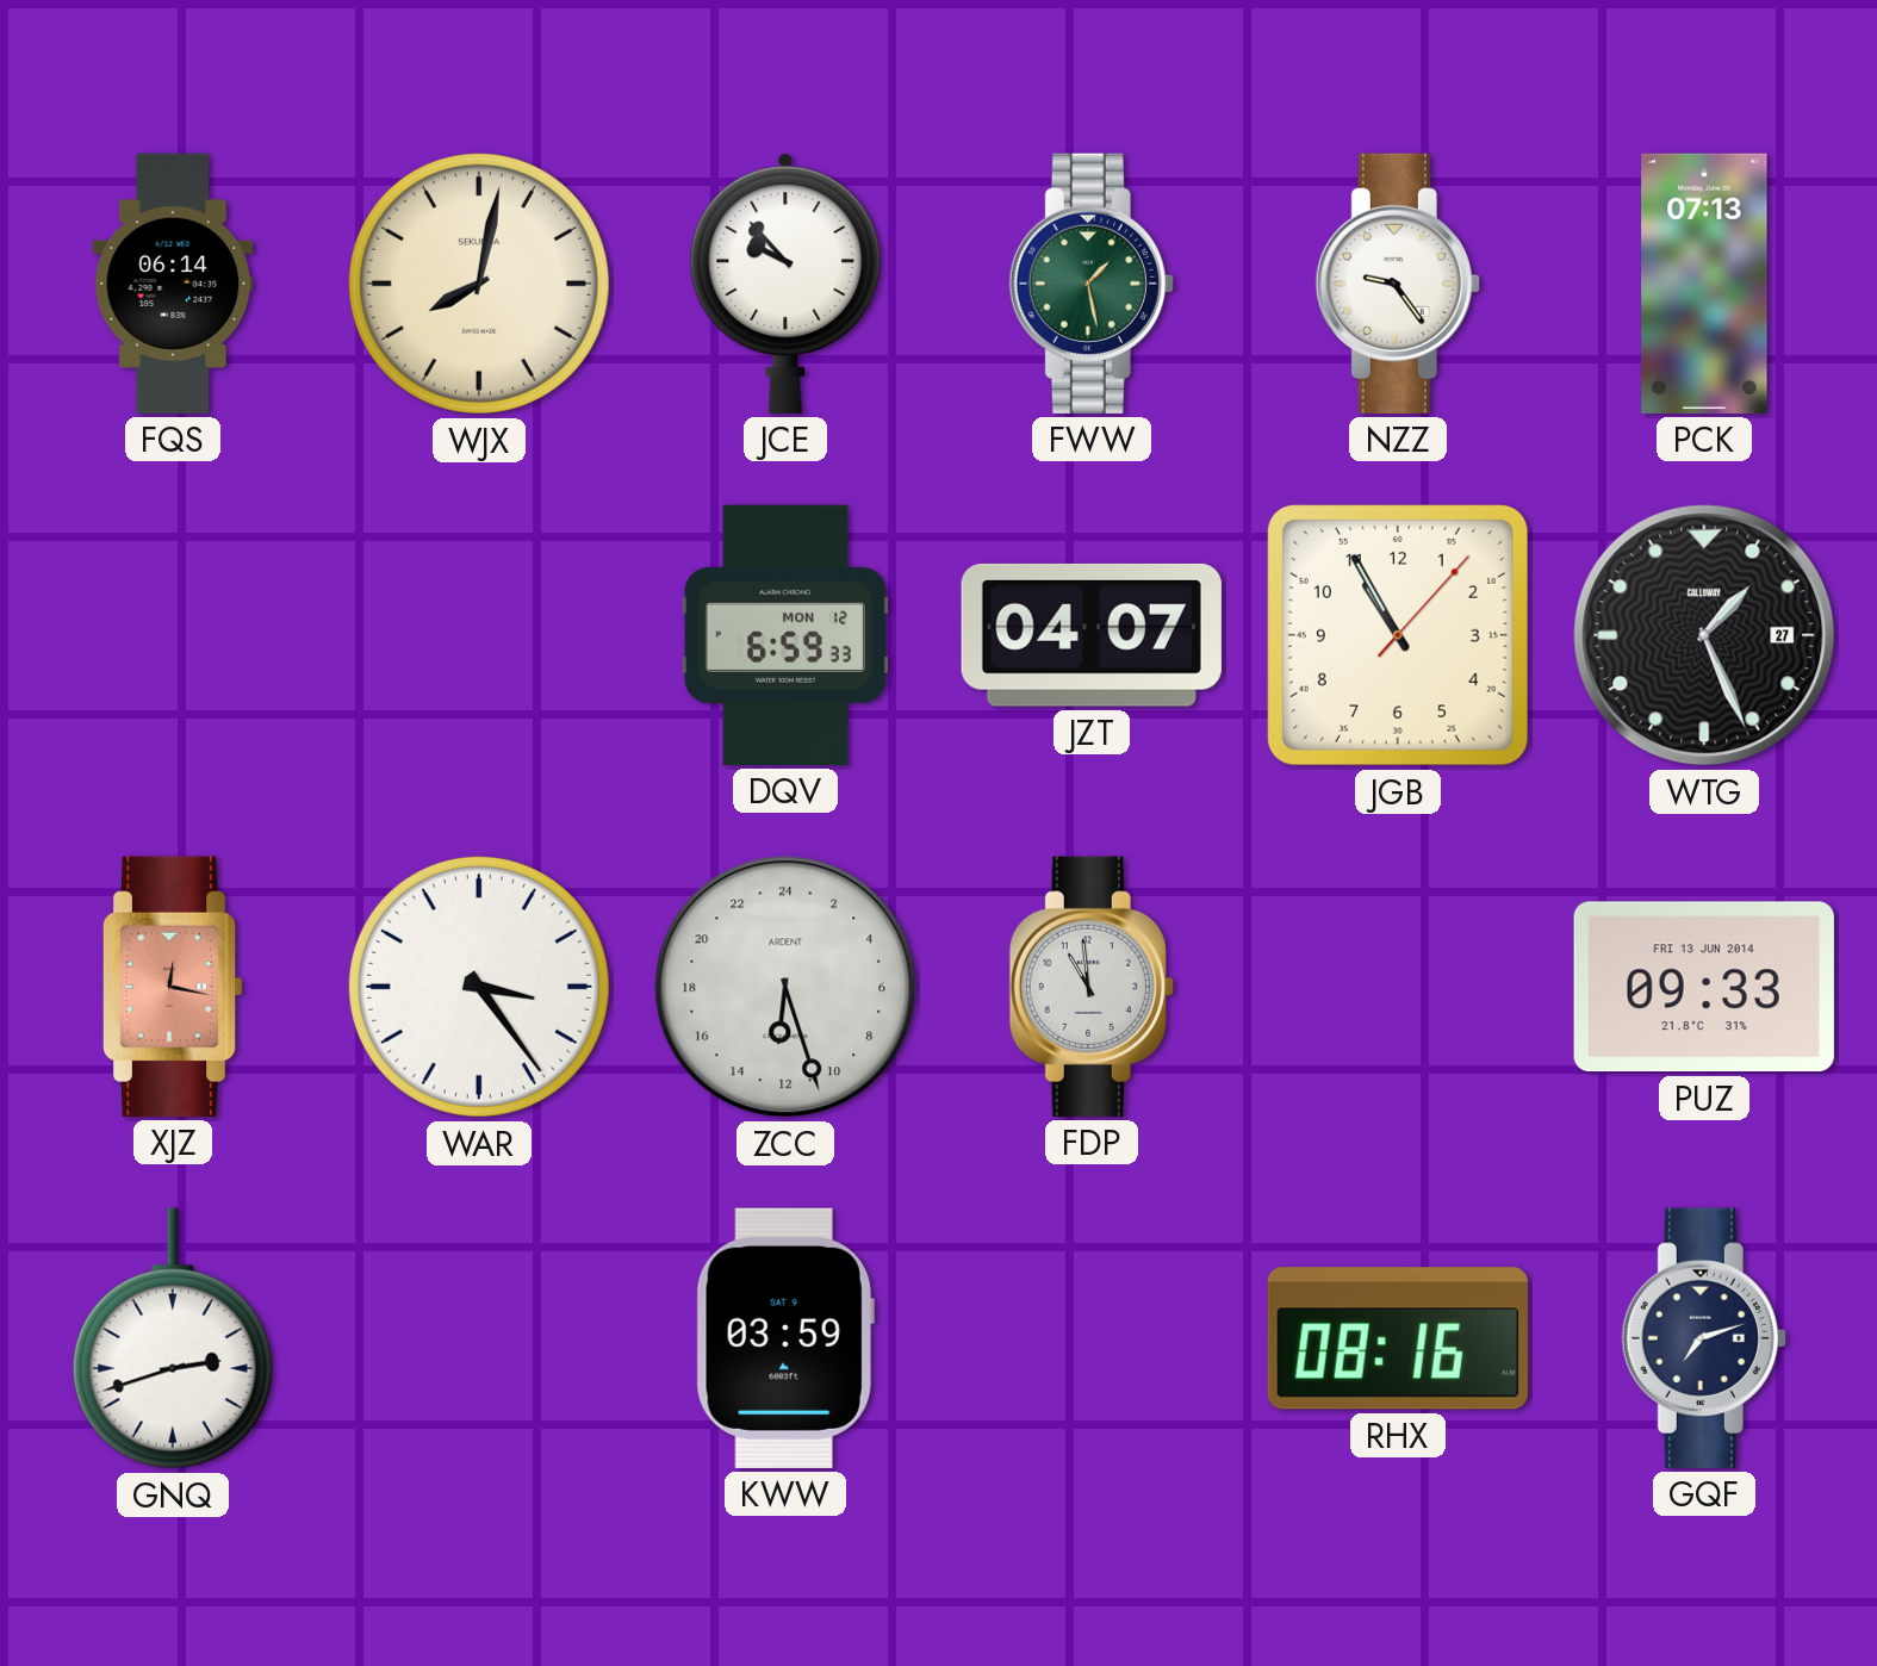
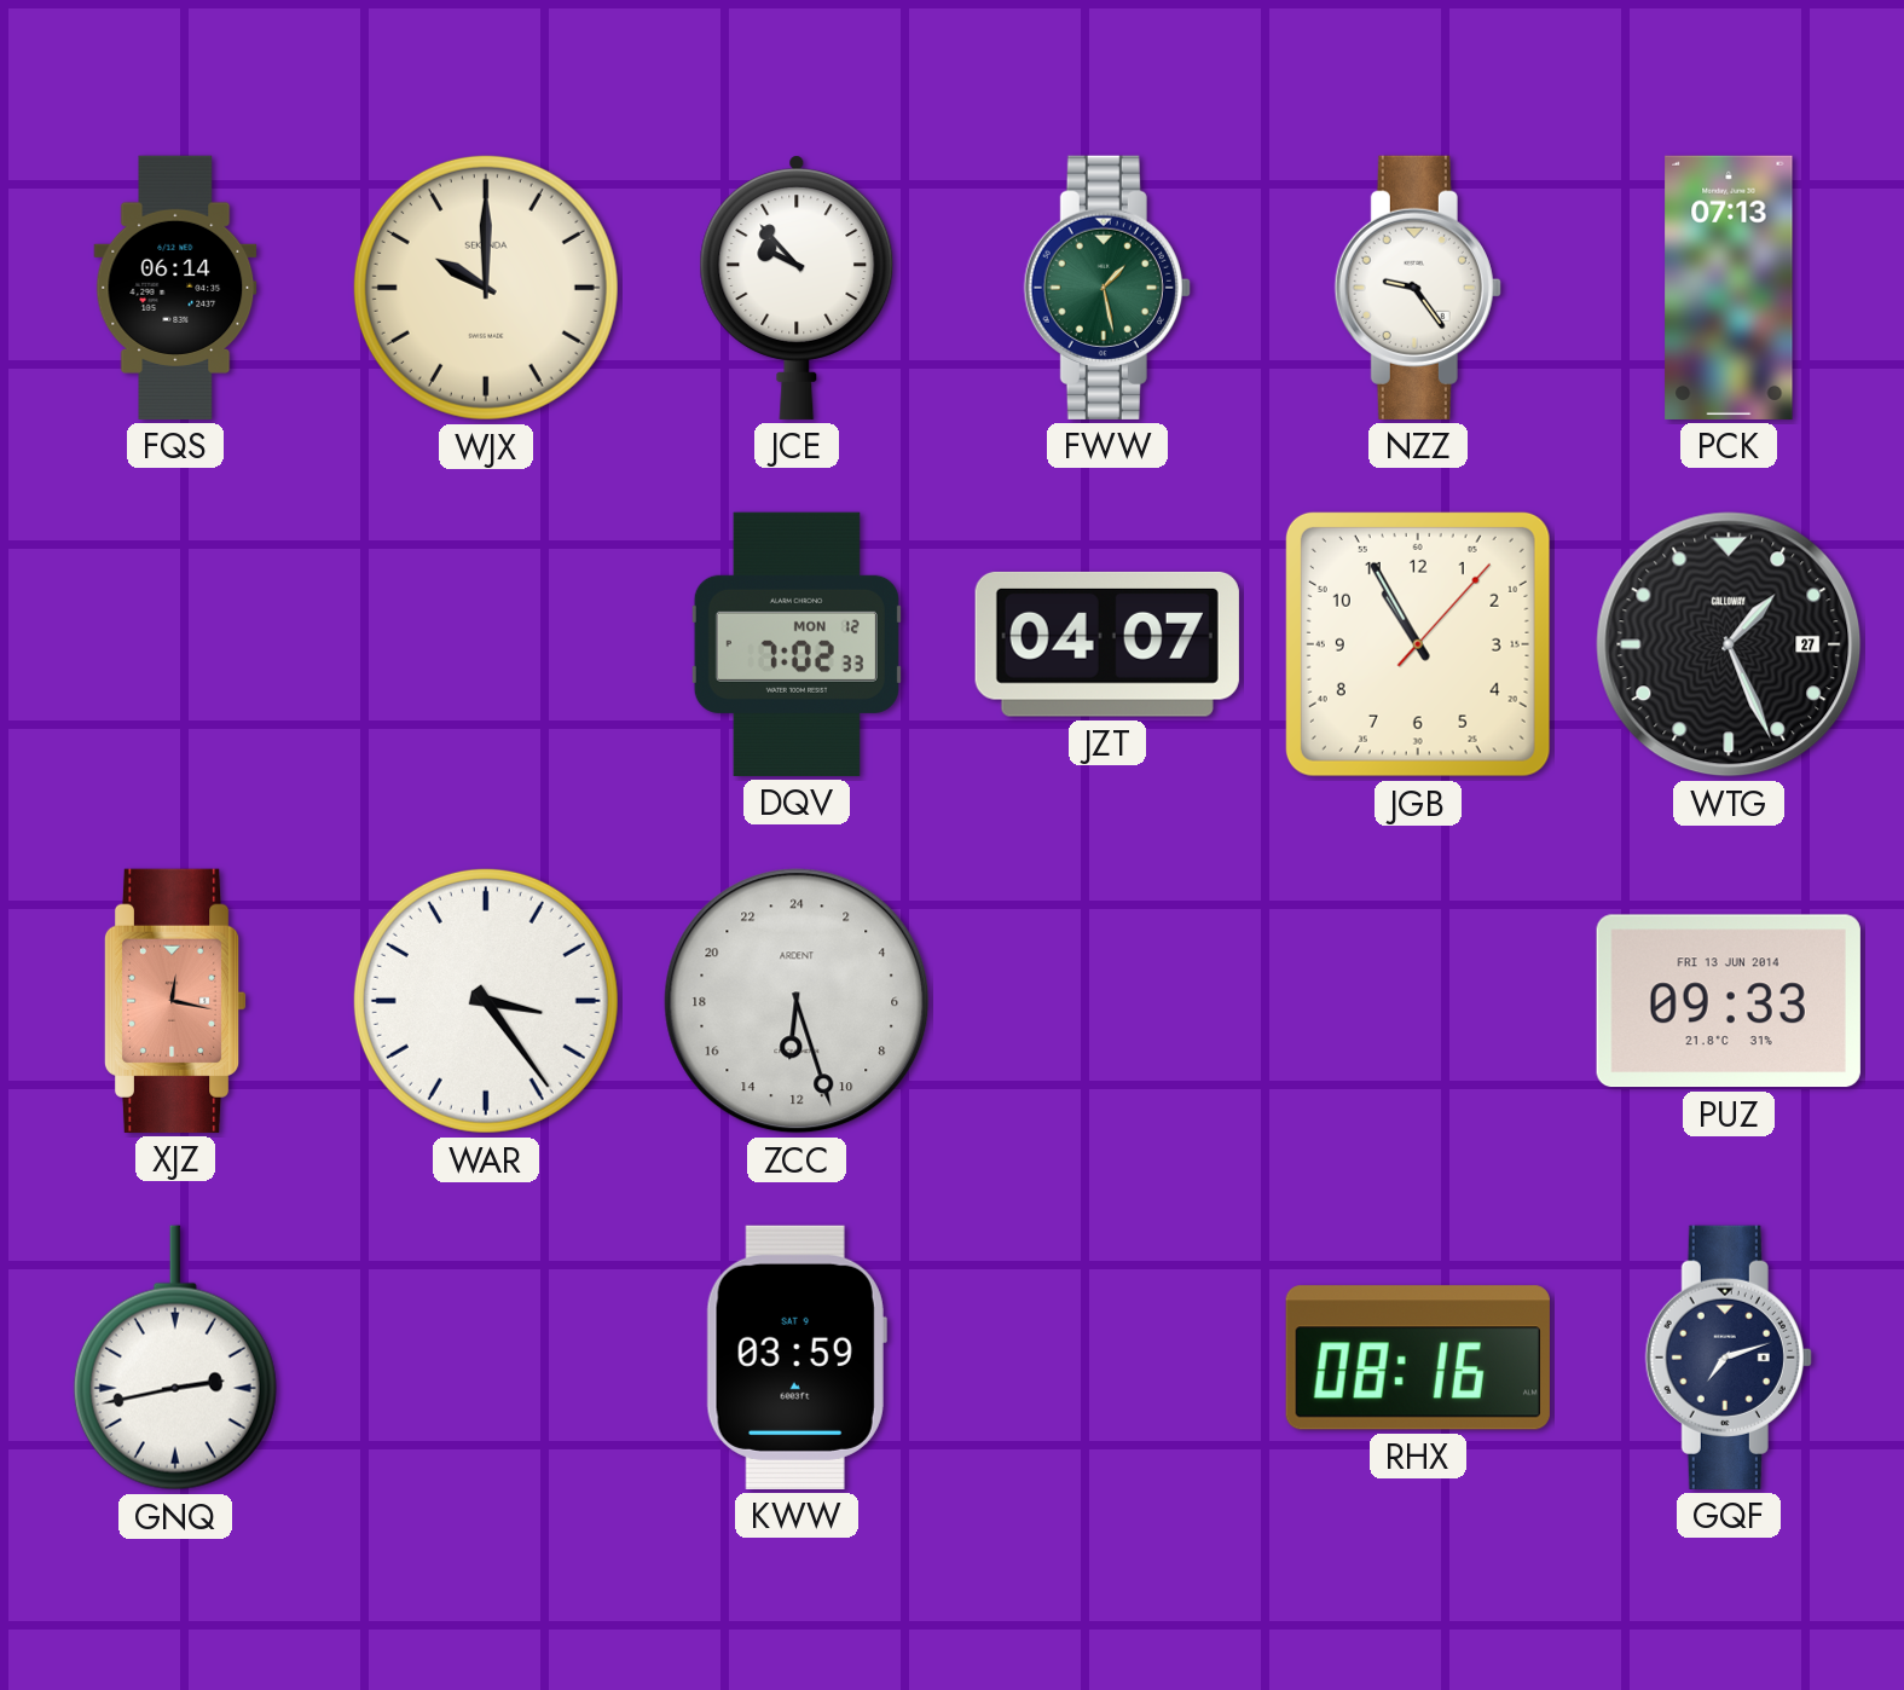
WJX: 8:02 -> 10:00
DQV: 6:59 -> 7:02
FDP: 10:59 -> none
GNQ: 2:42 -> 2:43
